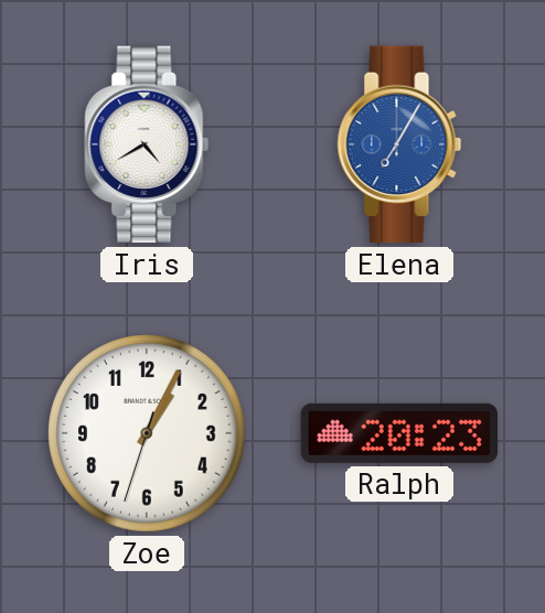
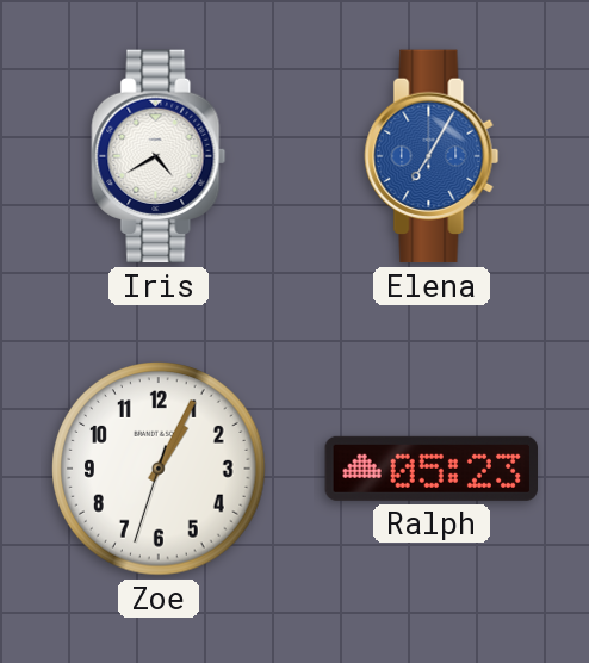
Ralph: 20:23 -> 05:23
